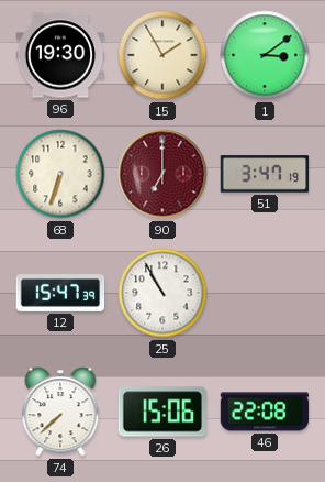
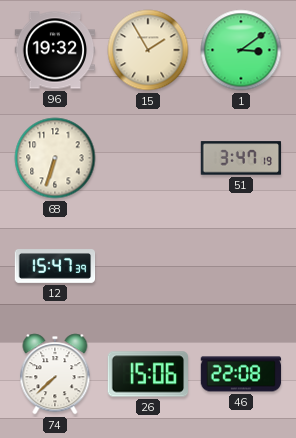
96: 19:30 -> 19:32
90: 7:00 -> none
25: 10:55 -> none
